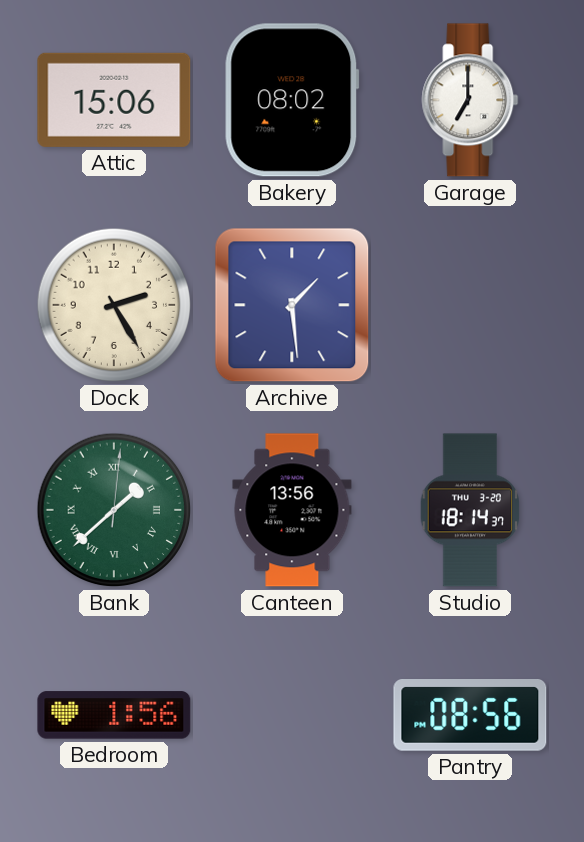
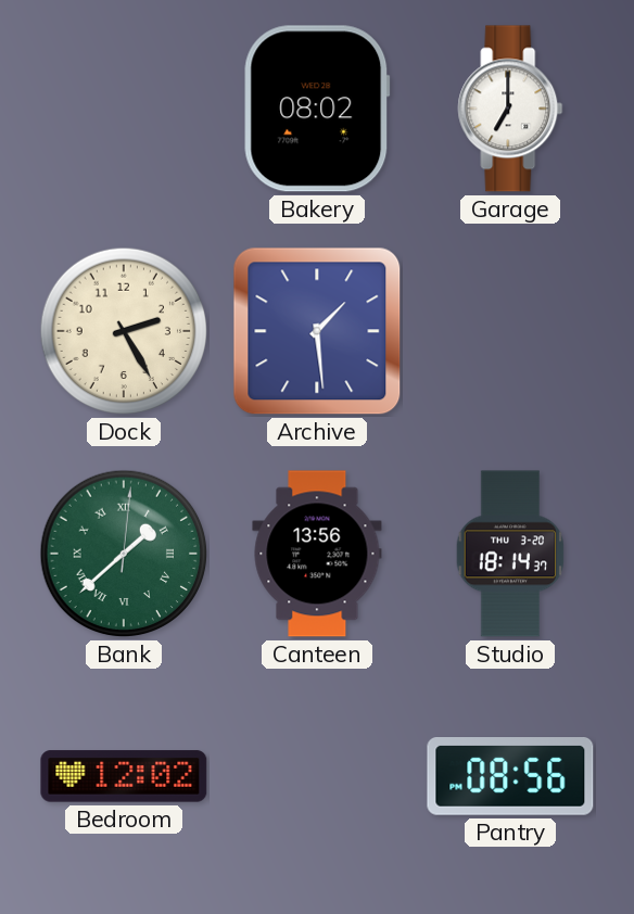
Attic: 15:06 -> none
Bedroom: 1:56 -> 12:02
